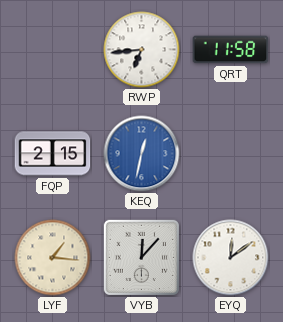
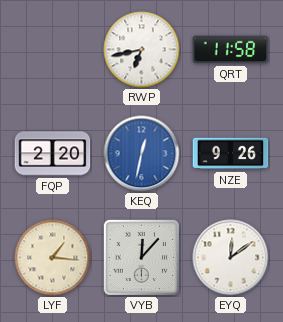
RWP: 6:44 -> 6:43
FQP: 2:15 -> 2:20
NZE: none -> 9:26
